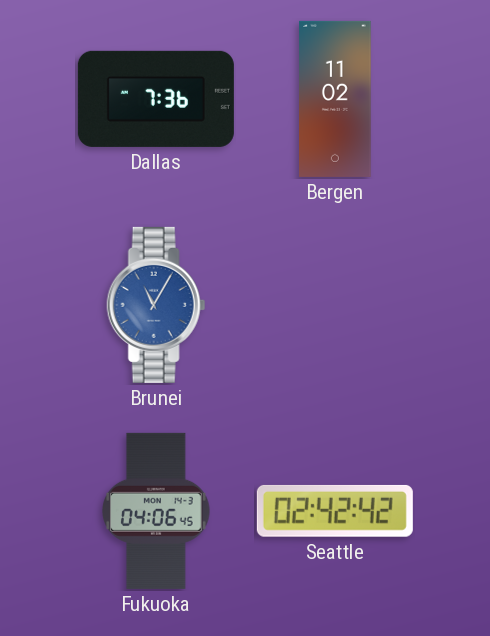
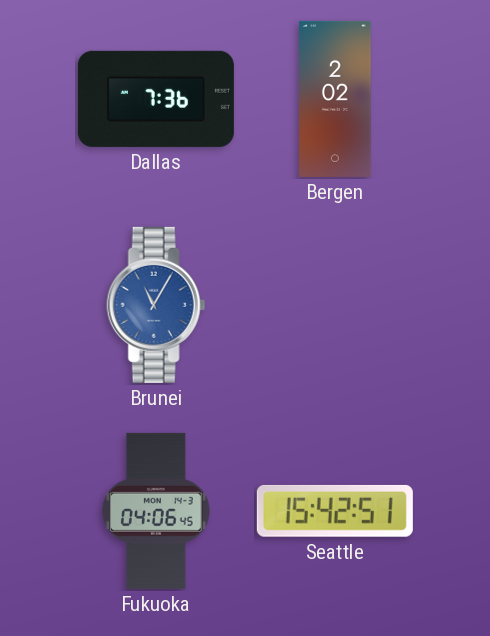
Bergen: 11:02 -> 2:02
Seattle: 02:42 -> 15:42
